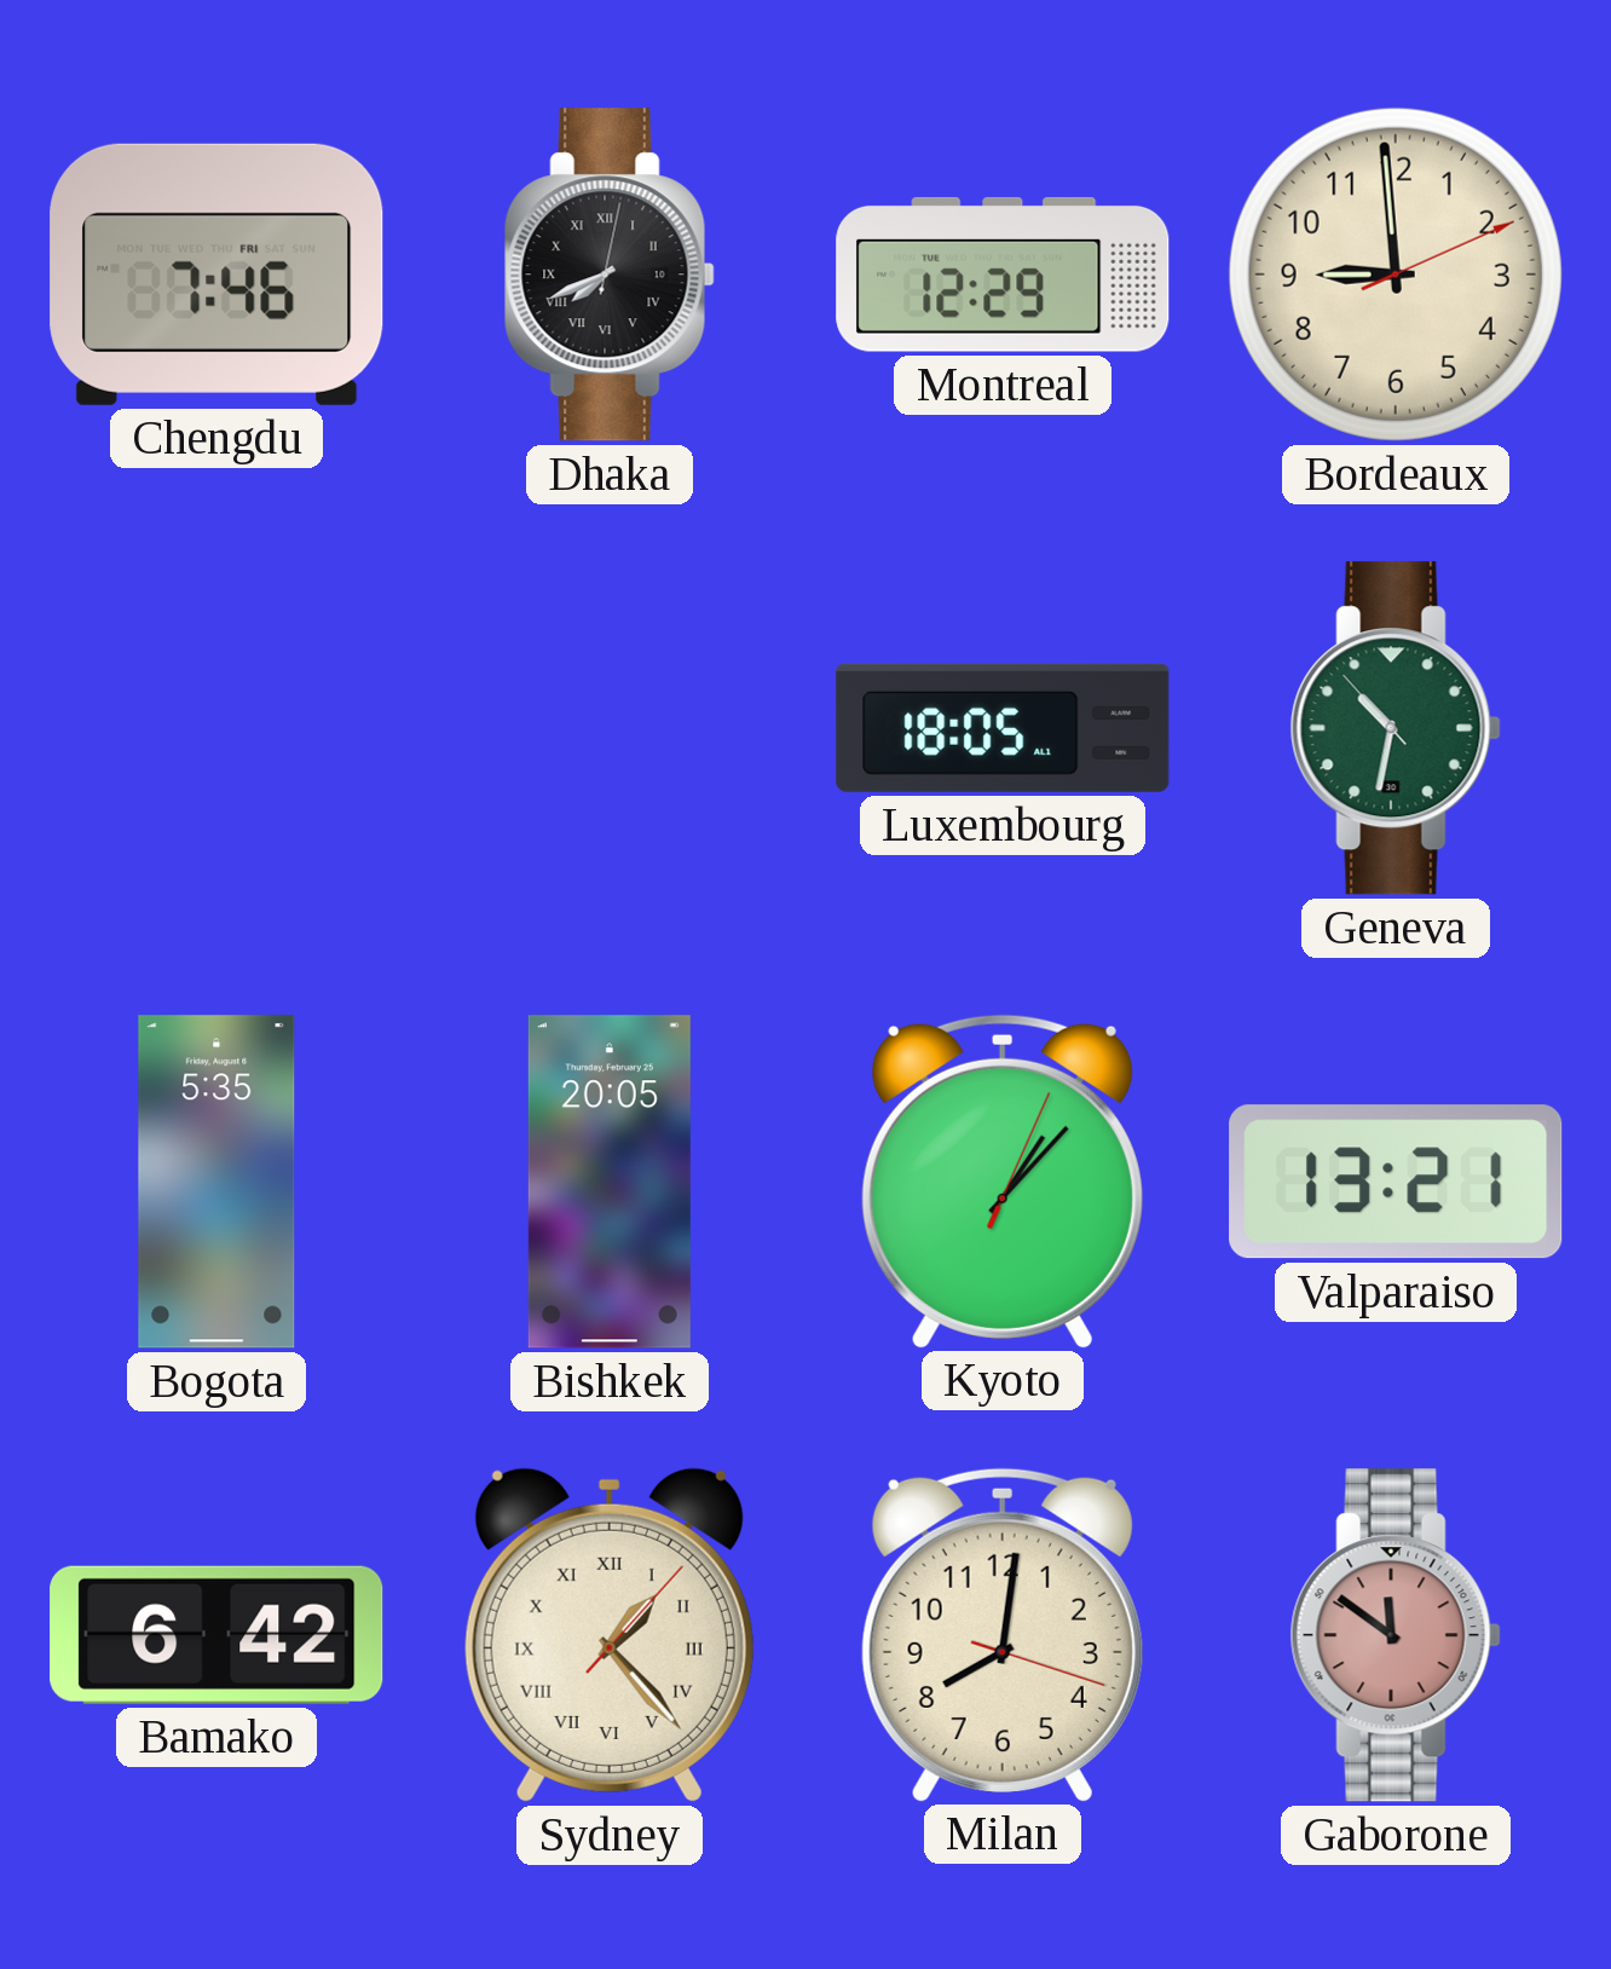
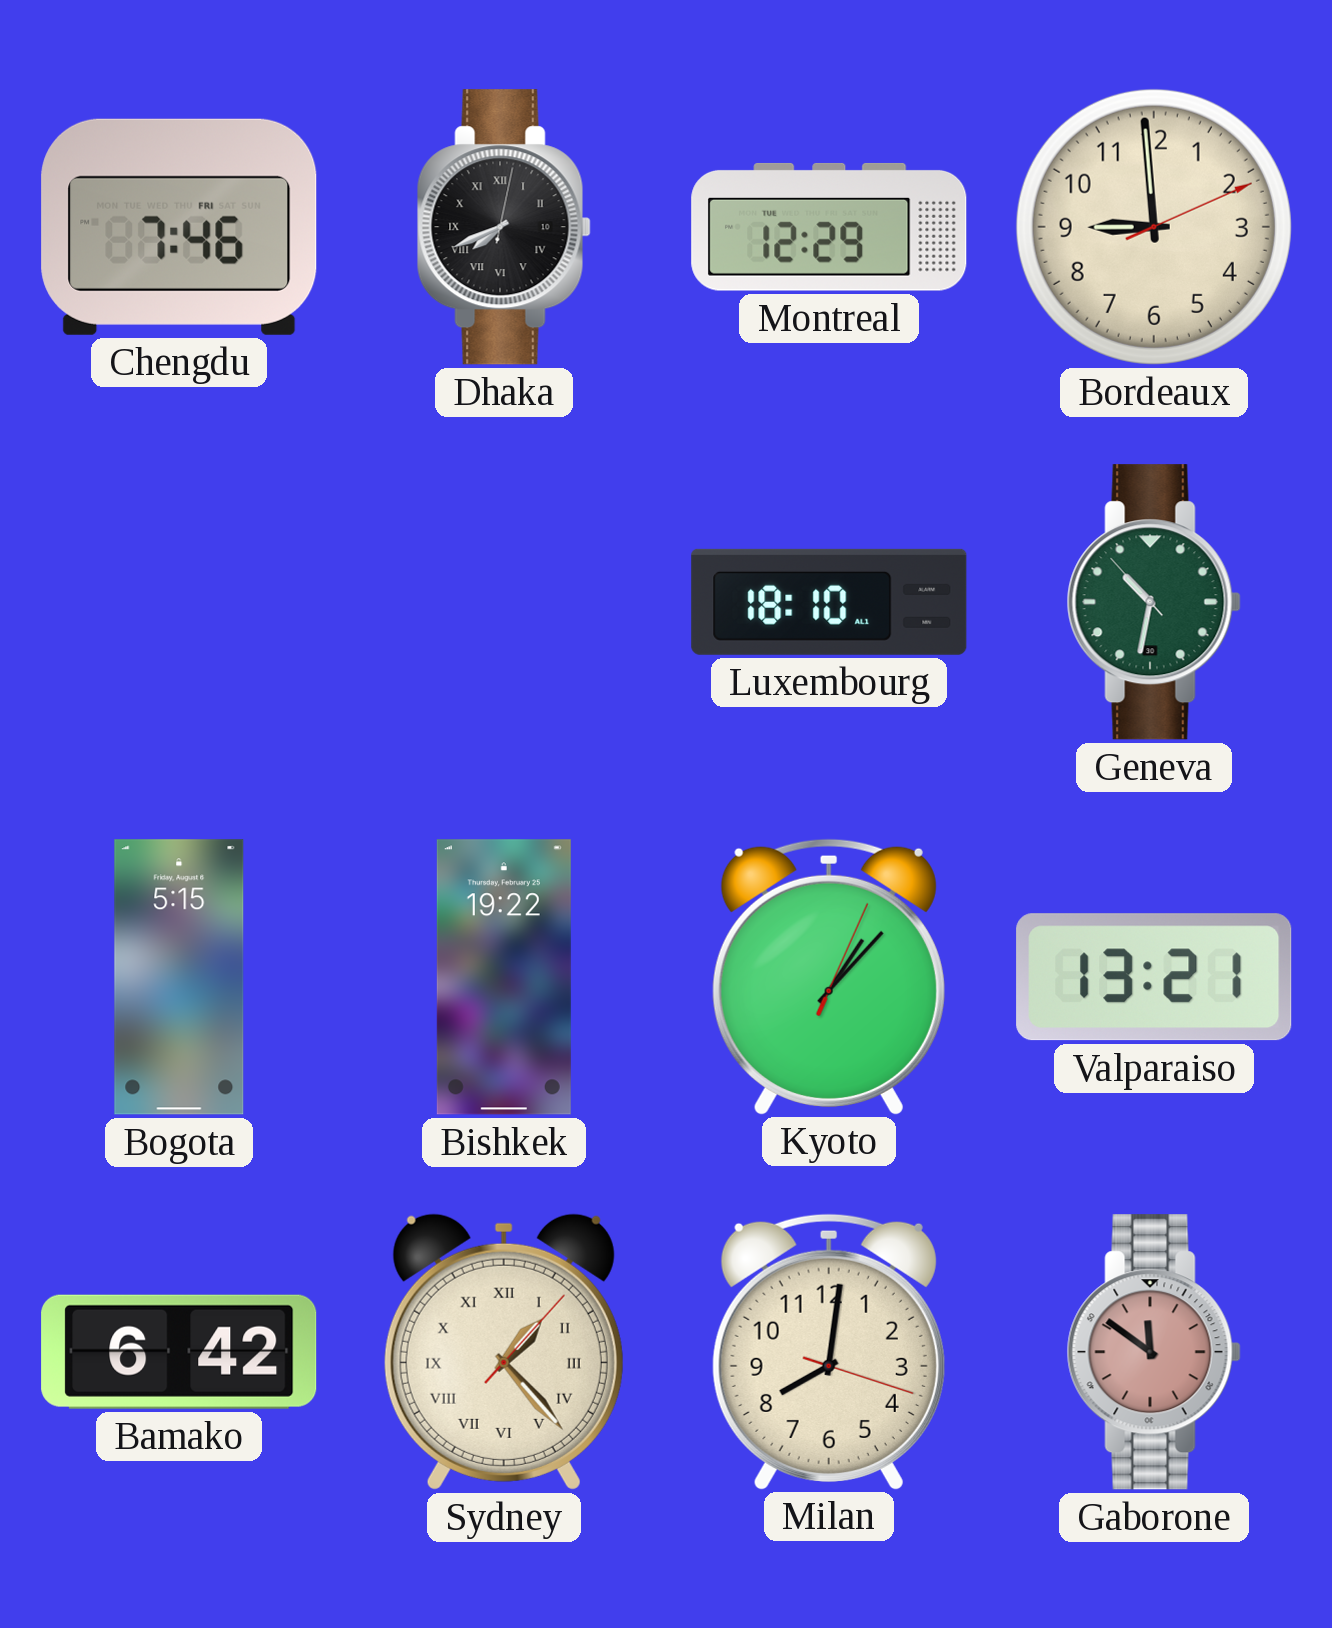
Luxembourg: 18:05 -> 18:10
Bogota: 5:35 -> 5:15
Bishkek: 20:05 -> 19:22
